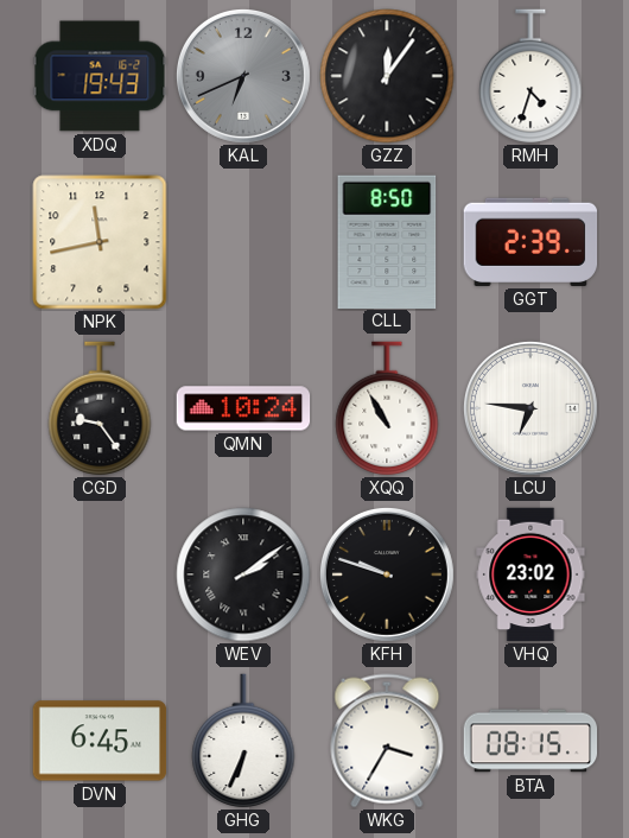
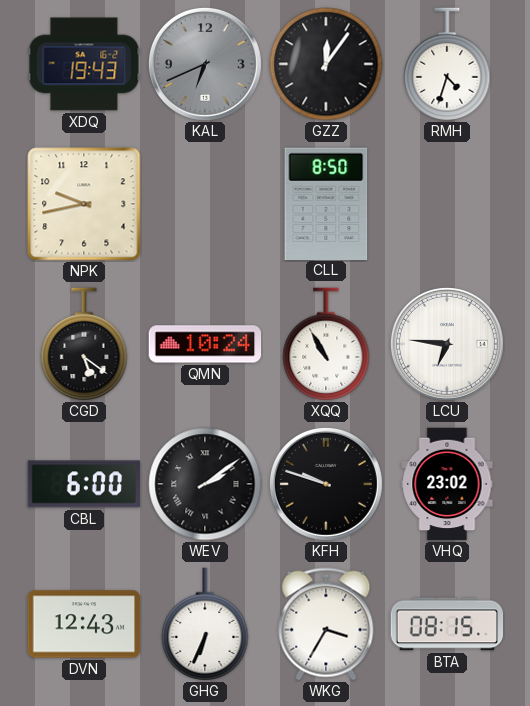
NPK: 11:43 -> 9:43
GGT: 2:39 -> none
CGD: 9:24 -> 5:21
CBL: none -> 6:00
DVN: 6:45 -> 12:43
